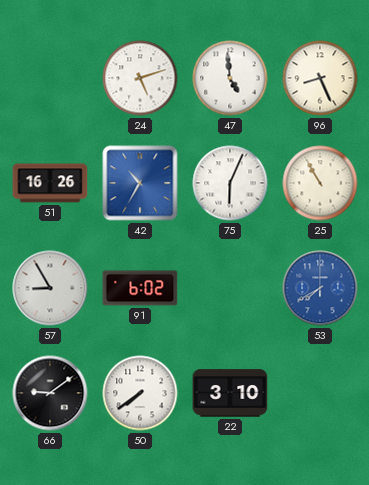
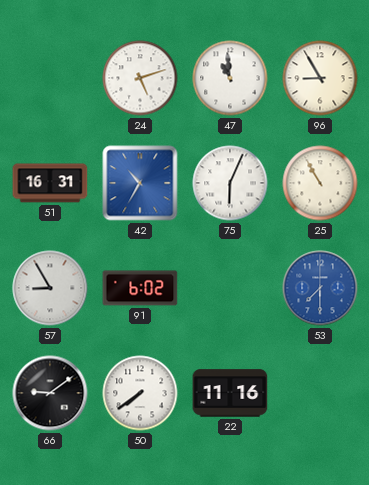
47: 4:59 -> 10:59
96: 8:26 -> 8:55
51: 16:26 -> 16:31
53: 7:40 -> 7:30
22: 3:10 -> 11:16
